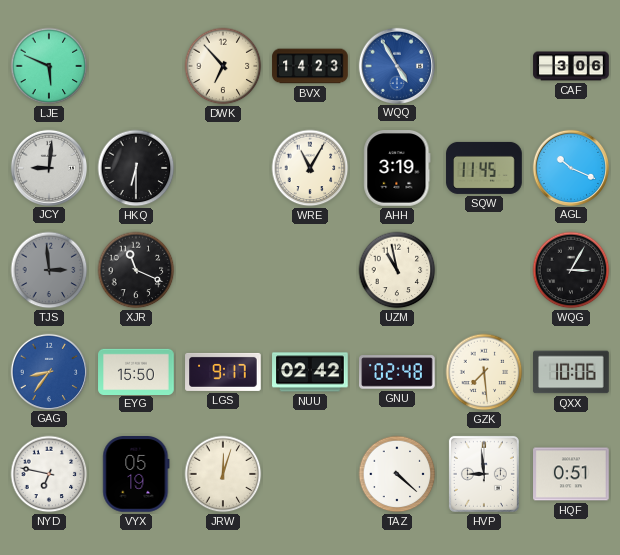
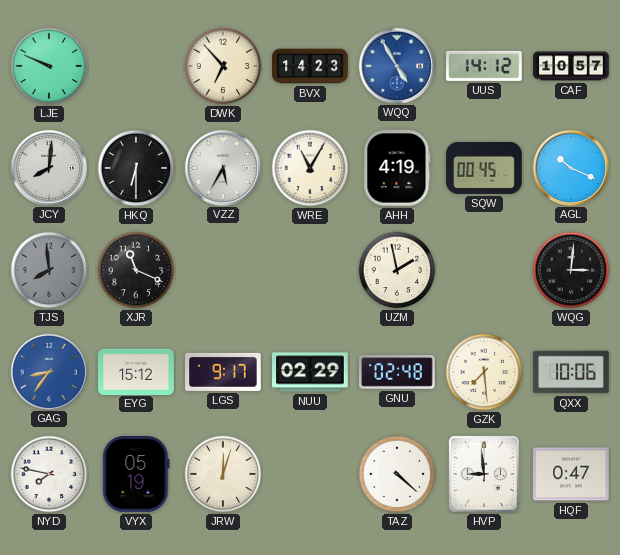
LJE: 5:49 -> 9:49
UUS: none -> 14:12
CAF: 3:06 -> 10:57
JCY: 9:01 -> 8:01
VZZ: none -> 5:35
AHH: 3:19 -> 4:19
SQW: 11:45 -> 00:45
TJS: 2:59 -> 7:59
UZM: 10:58 -> 1:58
WQG: 3:05 -> 3:01
EYG: 15:50 -> 15:12
NUU: 02:42 -> 02:29
NYD: 6:47 -> 7:47
HQF: 0:51 -> 0:47
